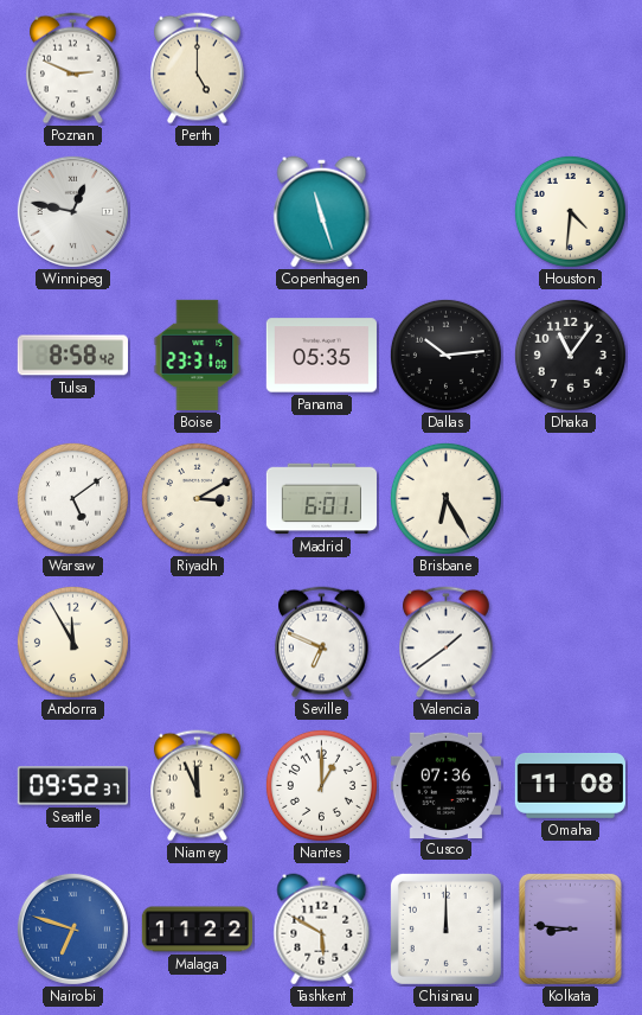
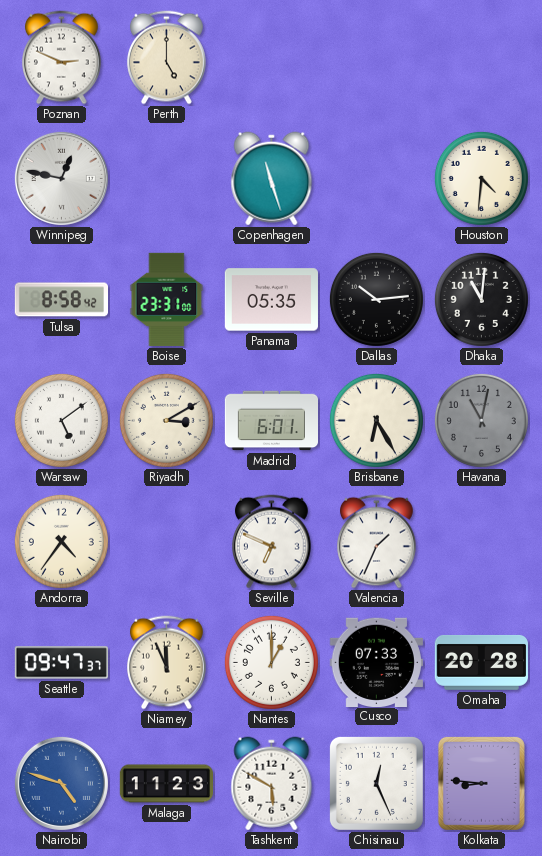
Dhaka: 11:06 -> 11:01
Havana: none -> 11:02
Andorra: 11:55 -> 4:36
Valencia: 1:39 -> 1:34
Seattle: 09:52 -> 09:47
Cusco: 07:36 -> 07:33
Omaha: 11:08 -> 20:28
Nairobi: 6:48 -> 4:48
Malaga: 11:22 -> 11:23
Chisinau: 12:00 -> 12:26
